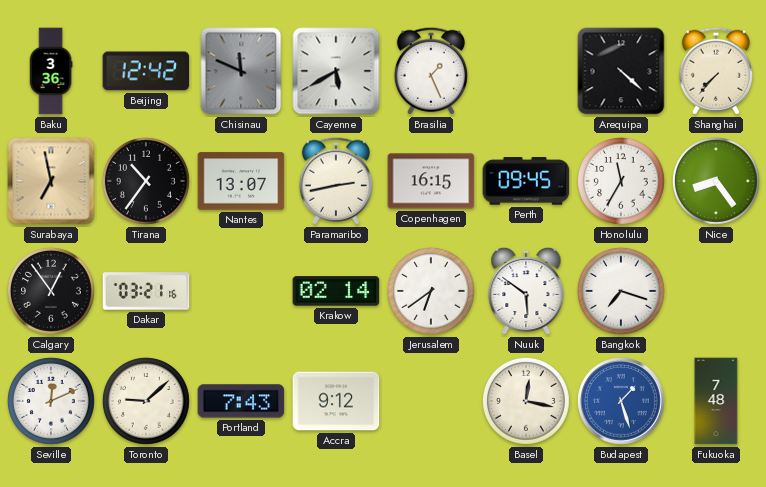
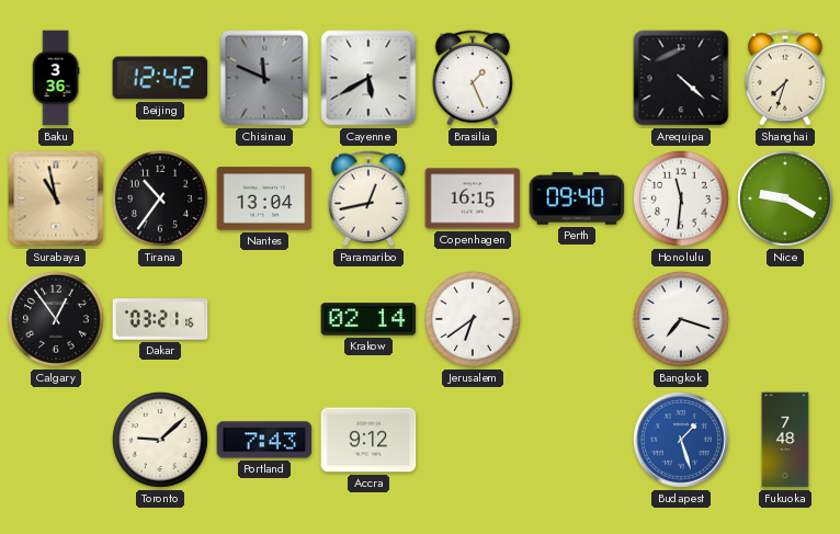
Shanghai: 7:37 -> 7:33
Surabaya: 6:58 -> 10:58
Nantes: 13:07 -> 13:04
Paramaribo: 2:43 -> 12:43
Perth: 09:45 -> 09:40
Honolulu: 11:35 -> 11:31
Nice: 8:24 -> 9:20
Nuuk: 5:51 -> none
Seville: 12:11 -> none
Basel: 12:17 -> none
